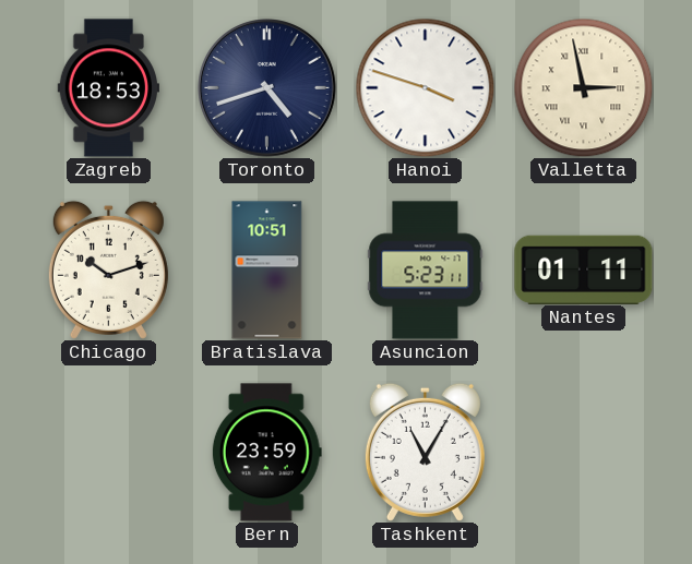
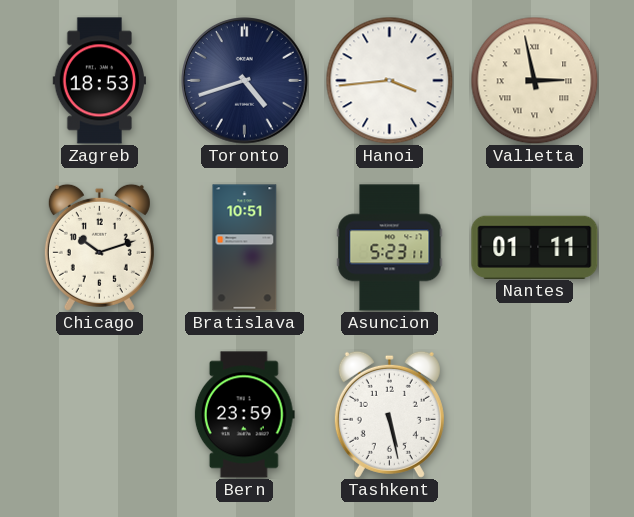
Hanoi: 3:48 -> 3:44
Tashkent: 11:05 -> 5:28
